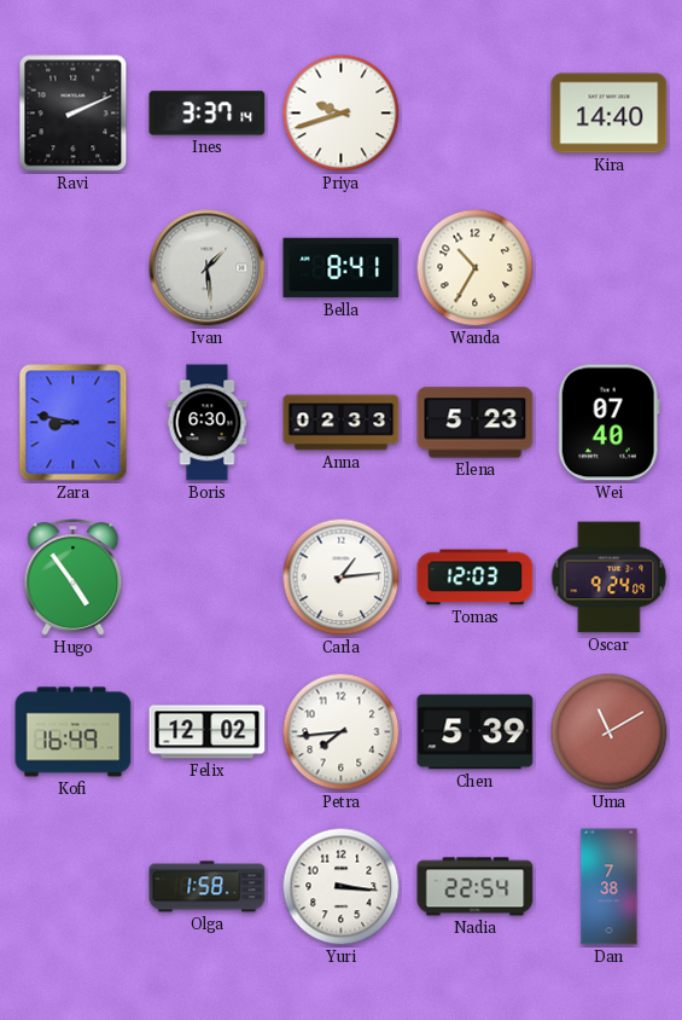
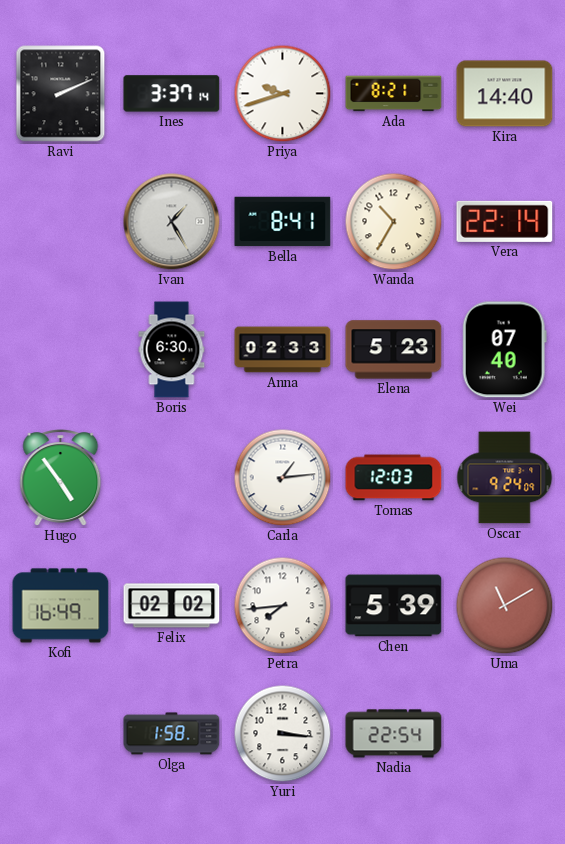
Ada: none -> 8:21
Ivan: 1:29 -> 1:25
Vera: none -> 22:14
Zara: 8:47 -> none
Felix: 12:02 -> 02:02
Dan: 7:38 -> none
